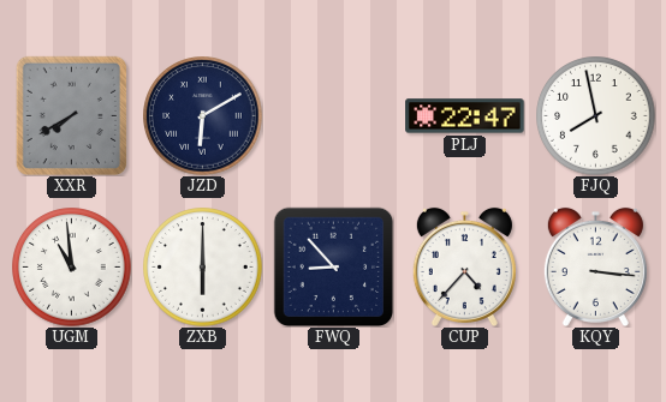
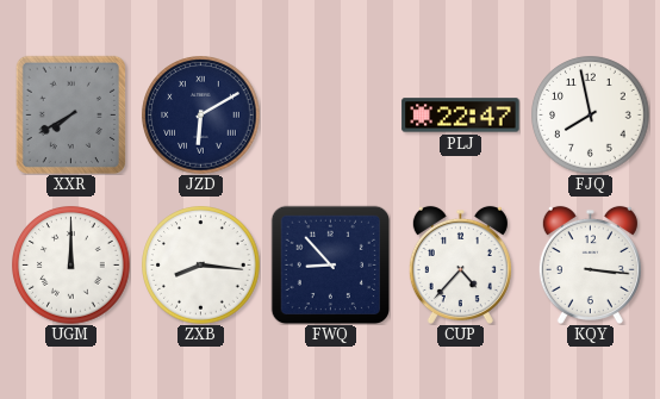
UGM: 10:59 -> 12:00
ZXB: 6:00 -> 8:16
